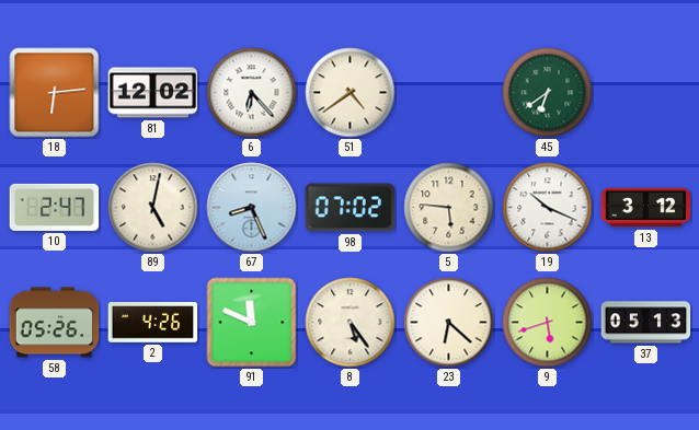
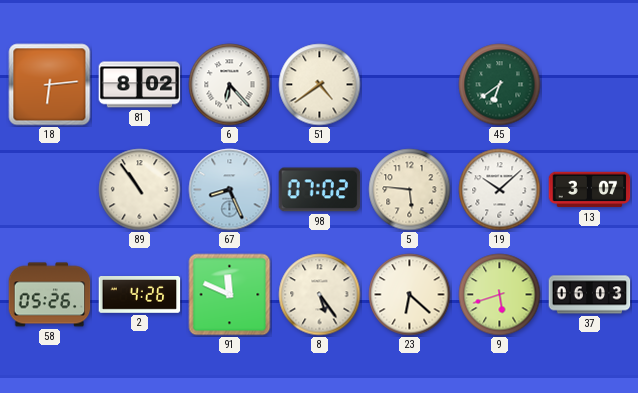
81: 12:02 -> 8:02
10: 2:47 -> none
89: 5:02 -> 10:54
19: 10:19 -> 10:08
13: 3:12 -> 3:07
37: 05:13 -> 06:03
